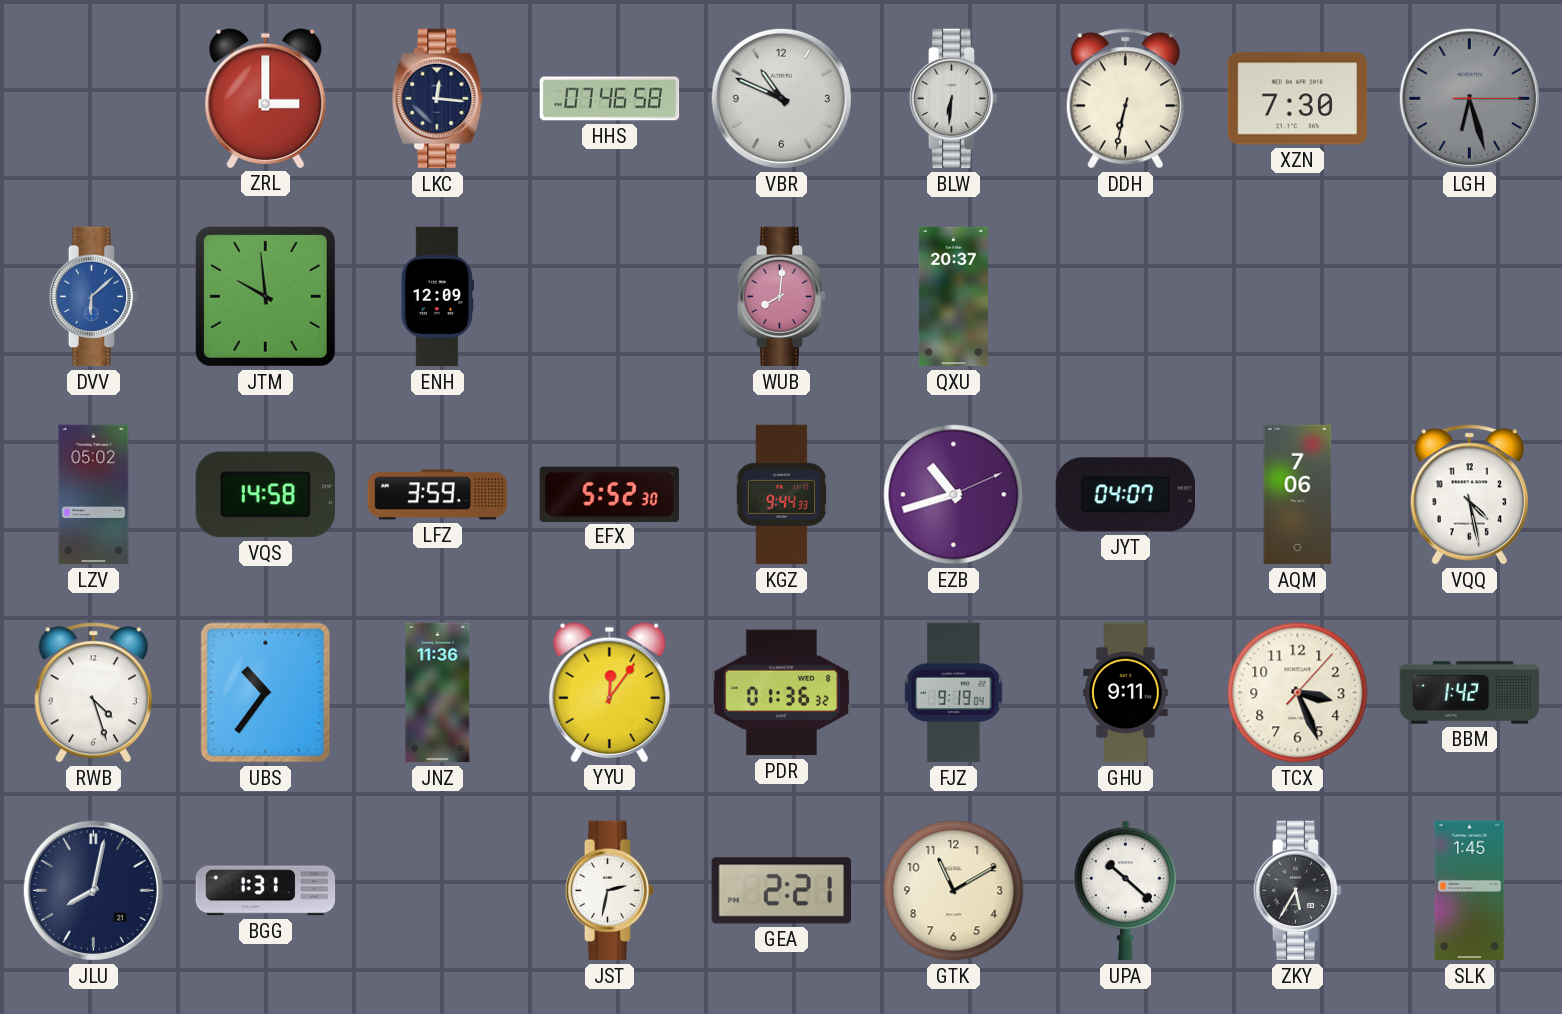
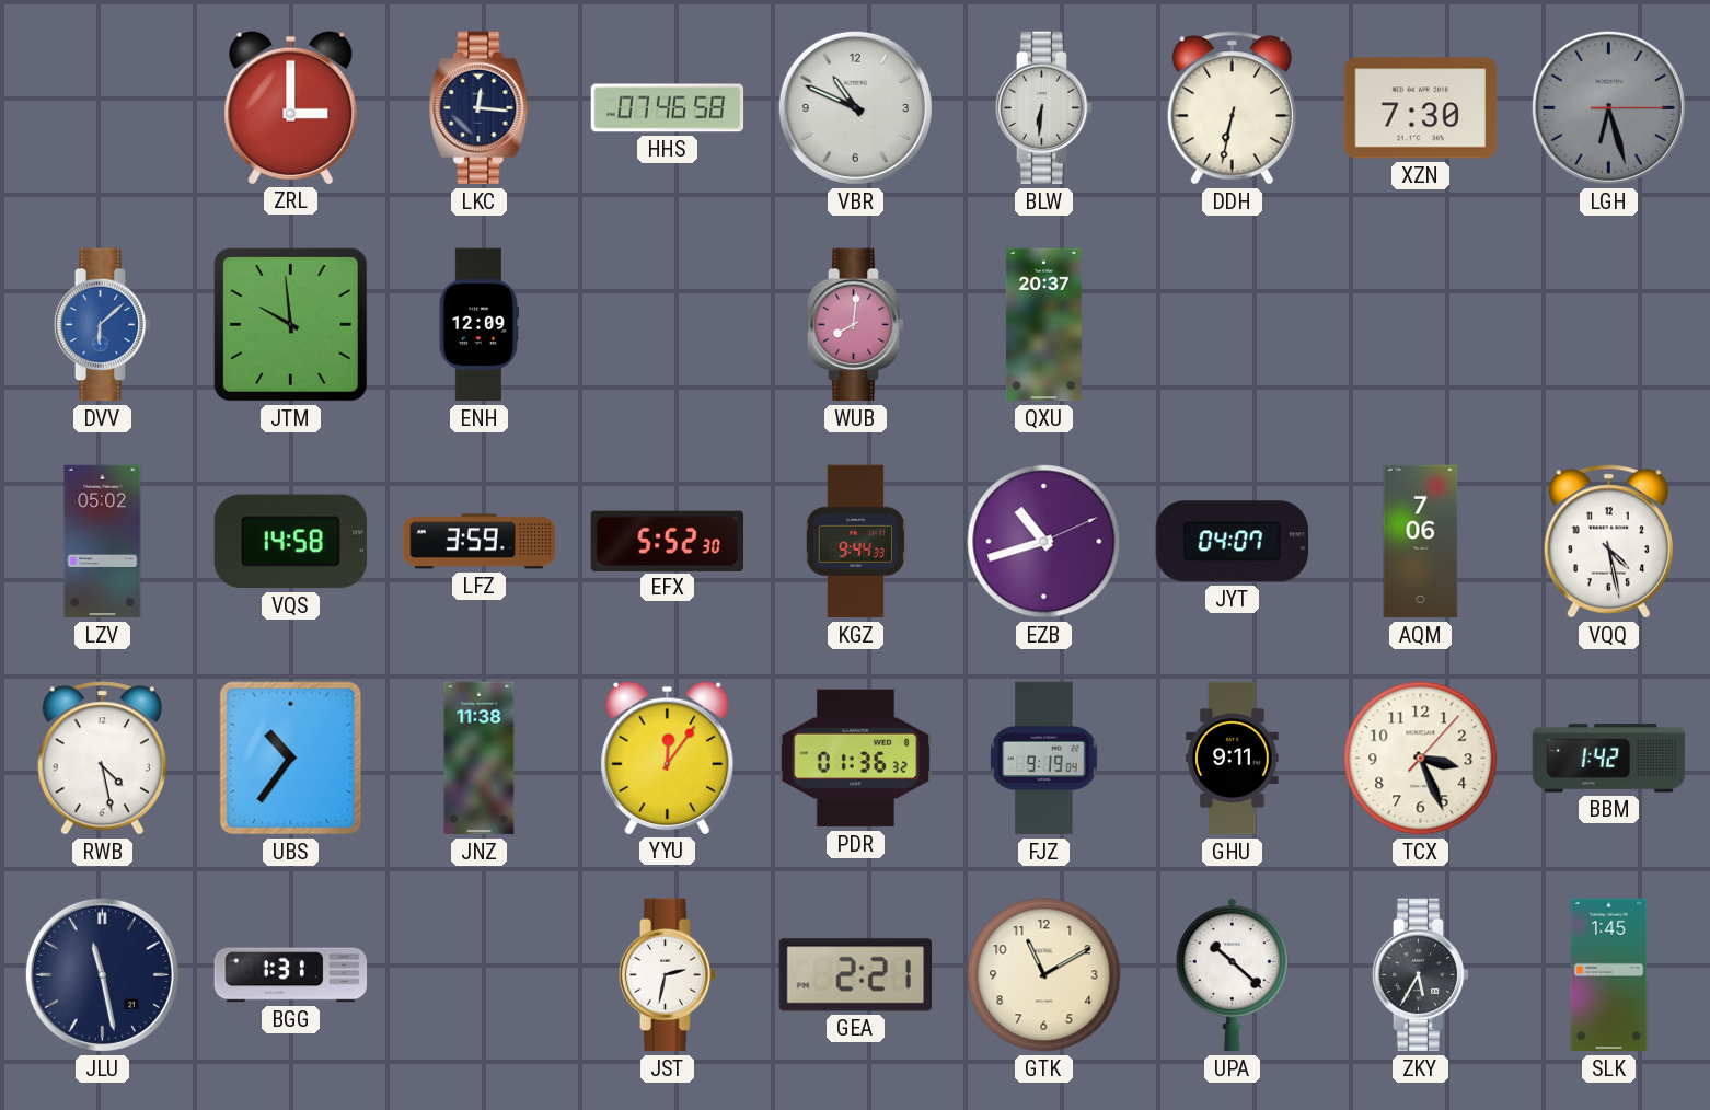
RWB: 4:27 -> 4:28
JNZ: 11:36 -> 11:38
JLU: 8:02 -> 11:28
